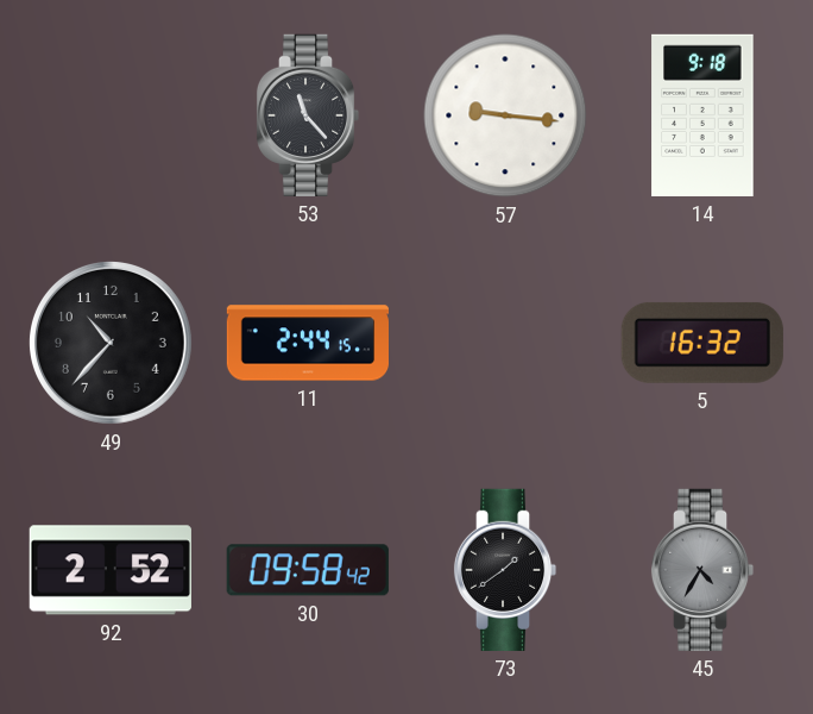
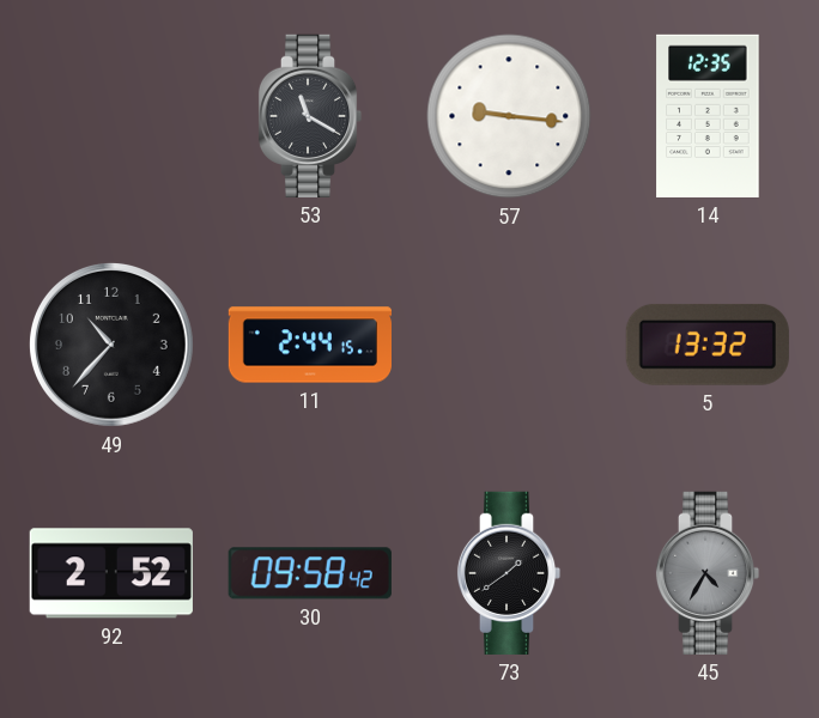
53: 11:23 -> 11:20
14: 9:18 -> 12:35
5: 16:32 -> 13:32
